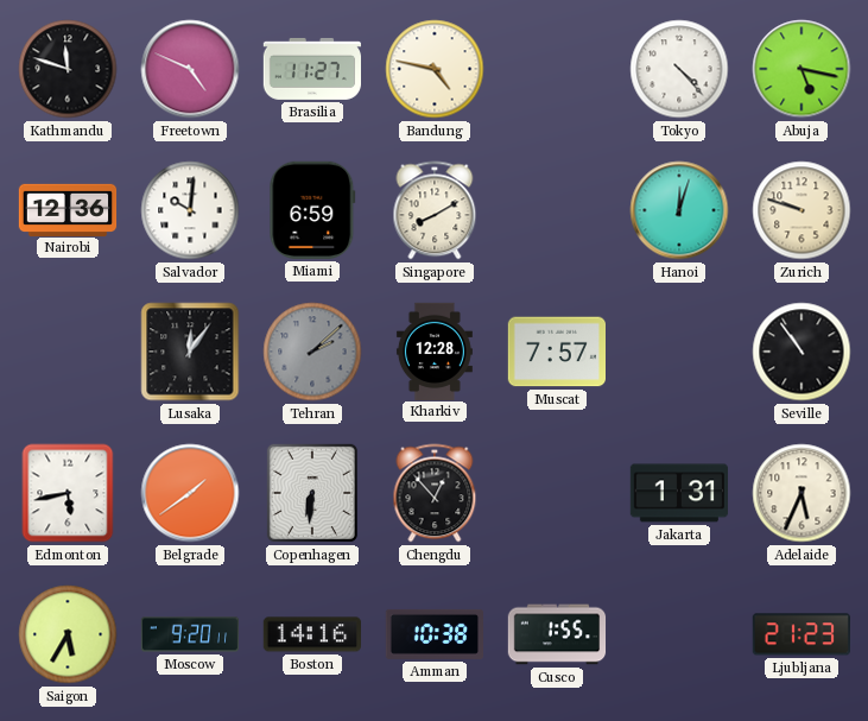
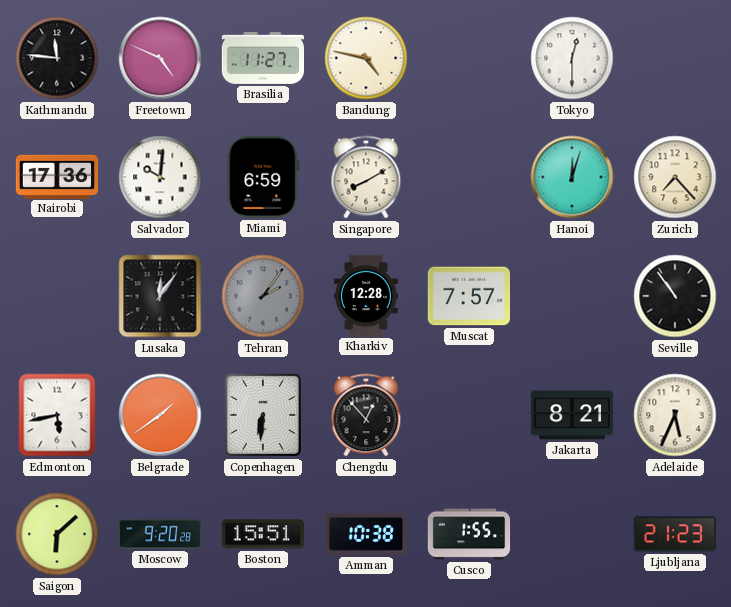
Kathmandu: 11:48 -> 11:46
Tokyo: 4:23 -> 12:30
Abuja: 5:17 -> none
Nairobi: 12:36 -> 17:36
Zurich: 9:48 -> 7:23
Tehran: 2:08 -> 2:06
Jakarta: 1:31 -> 8:21
Saigon: 5:35 -> 6:08
Moscow: 9:20:11 -> 9:20:28
Boston: 14:16 -> 15:51
